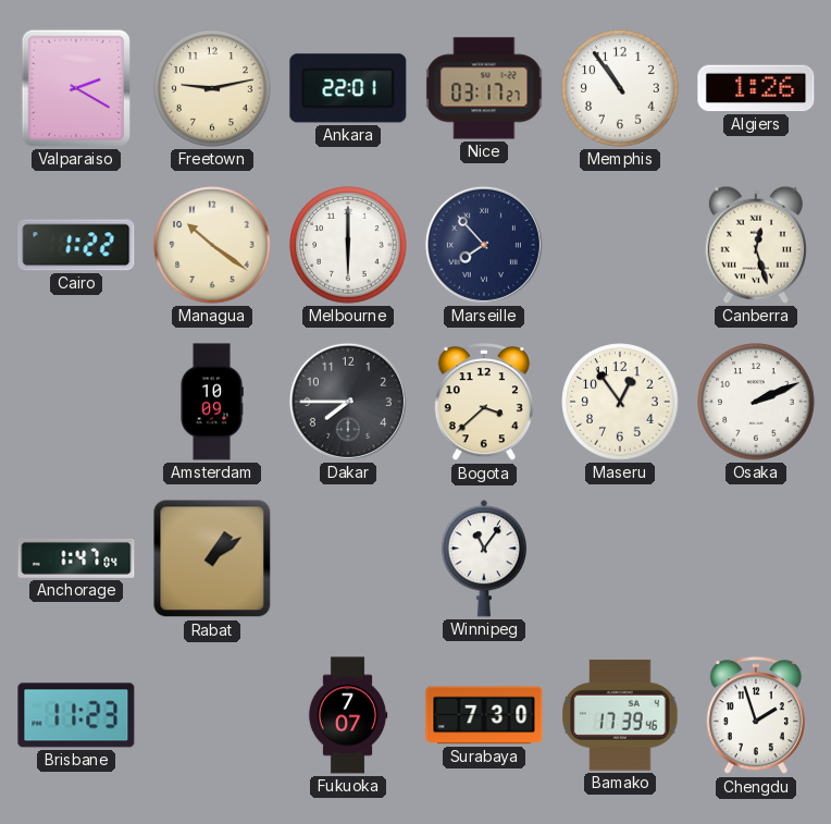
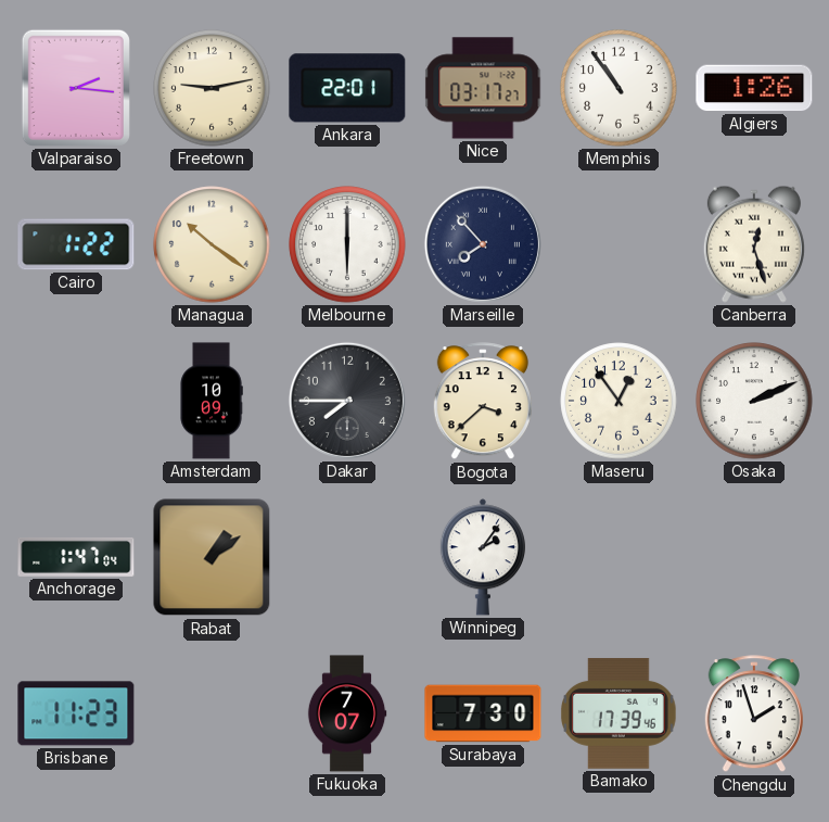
Valparaiso: 2:20 -> 2:16
Winnipeg: 11:06 -> 2:06
